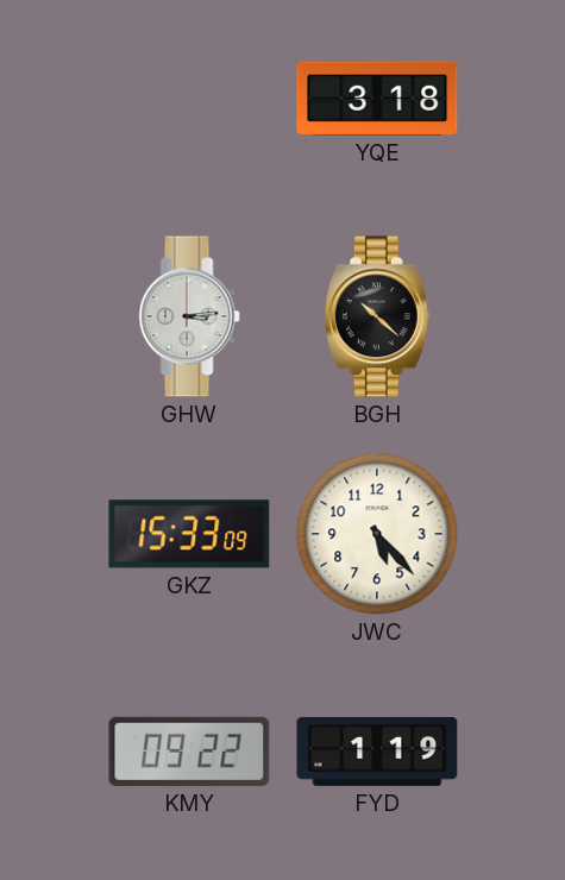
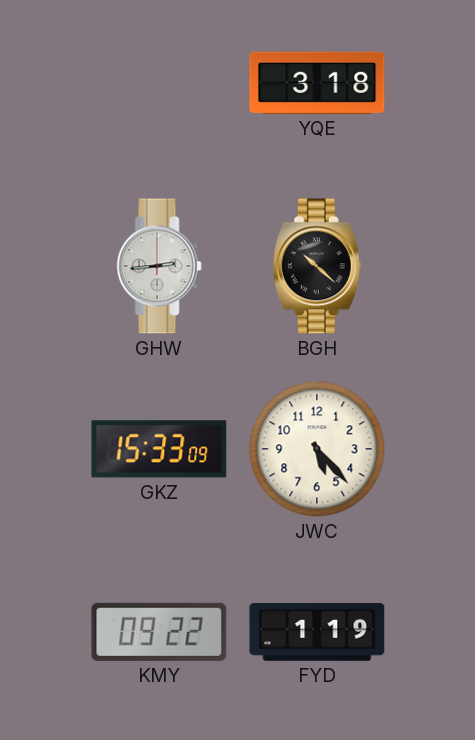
GHW: 3:14 -> 2:44
